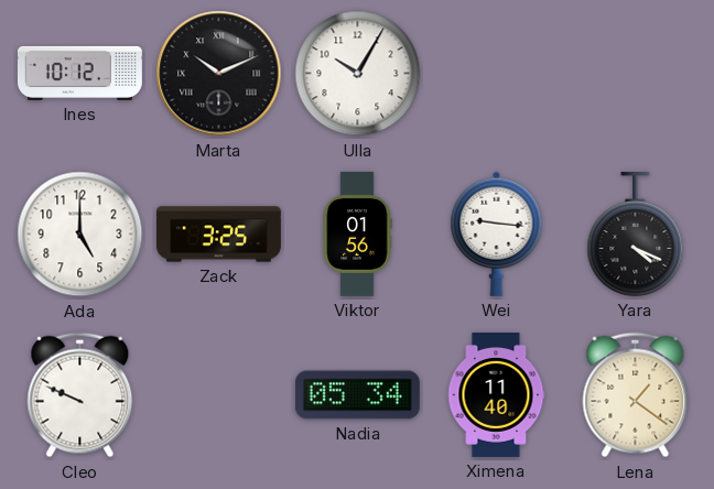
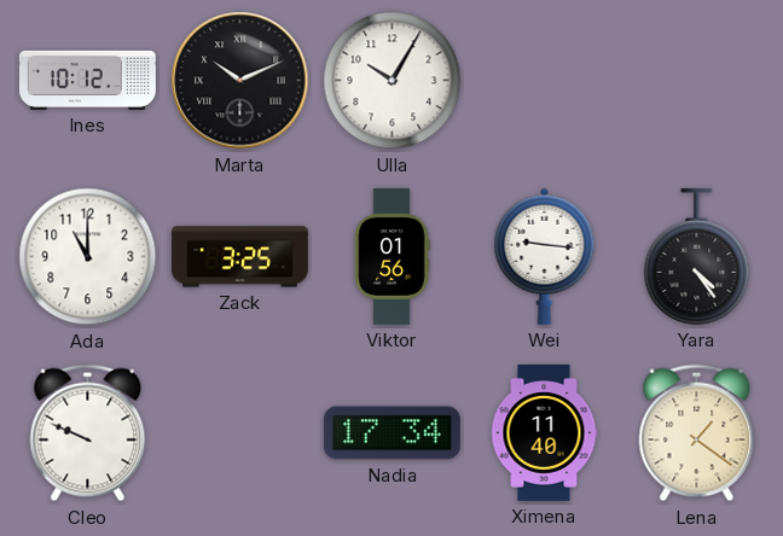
Ada: 5:00 -> 11:00
Yara: 4:19 -> 4:24
Nadia: 05:34 -> 17:34
